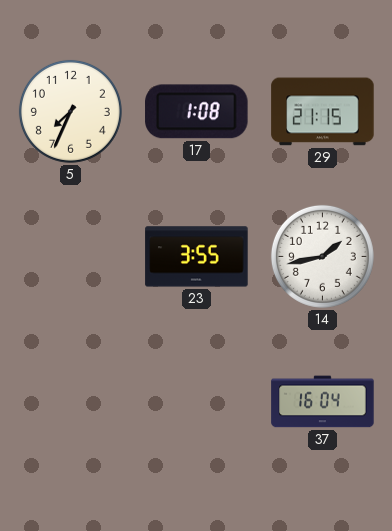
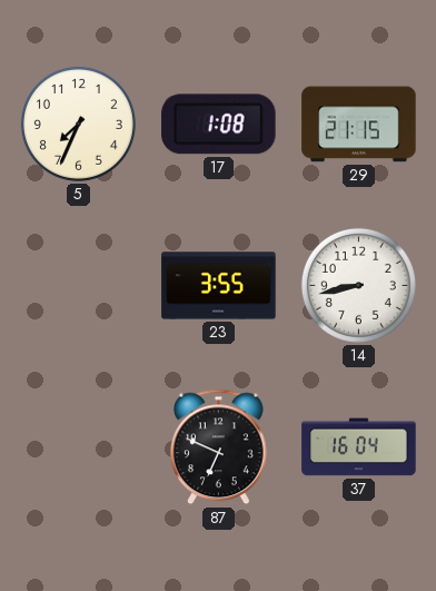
14: 1:43 -> 8:43
87: none -> 6:49
